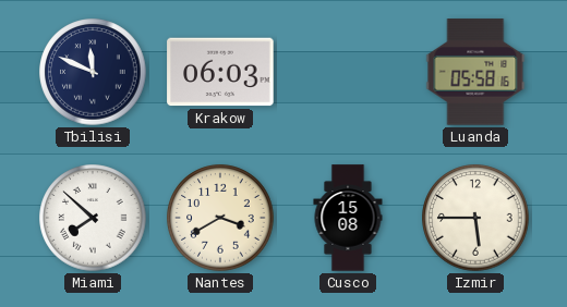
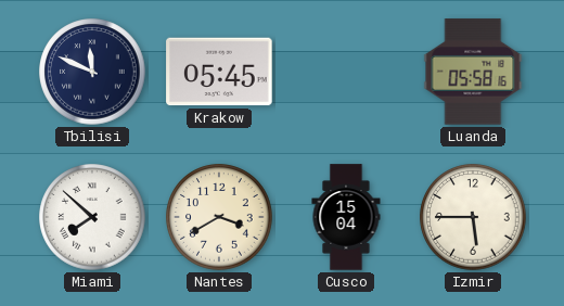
Krakow: 06:03 -> 05:45
Cusco: 15:08 -> 15:04
